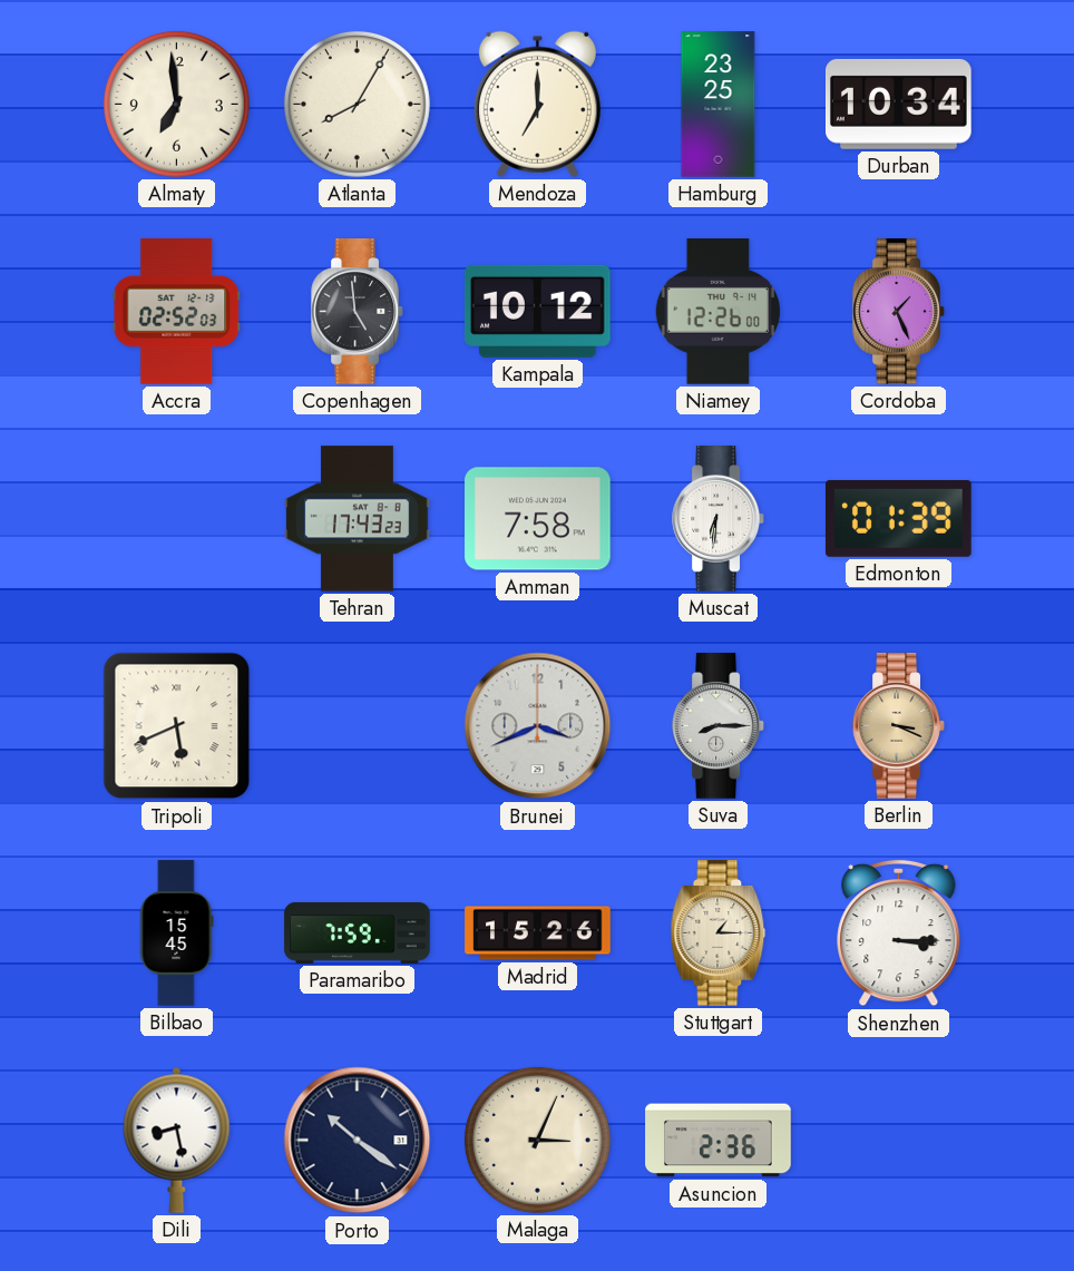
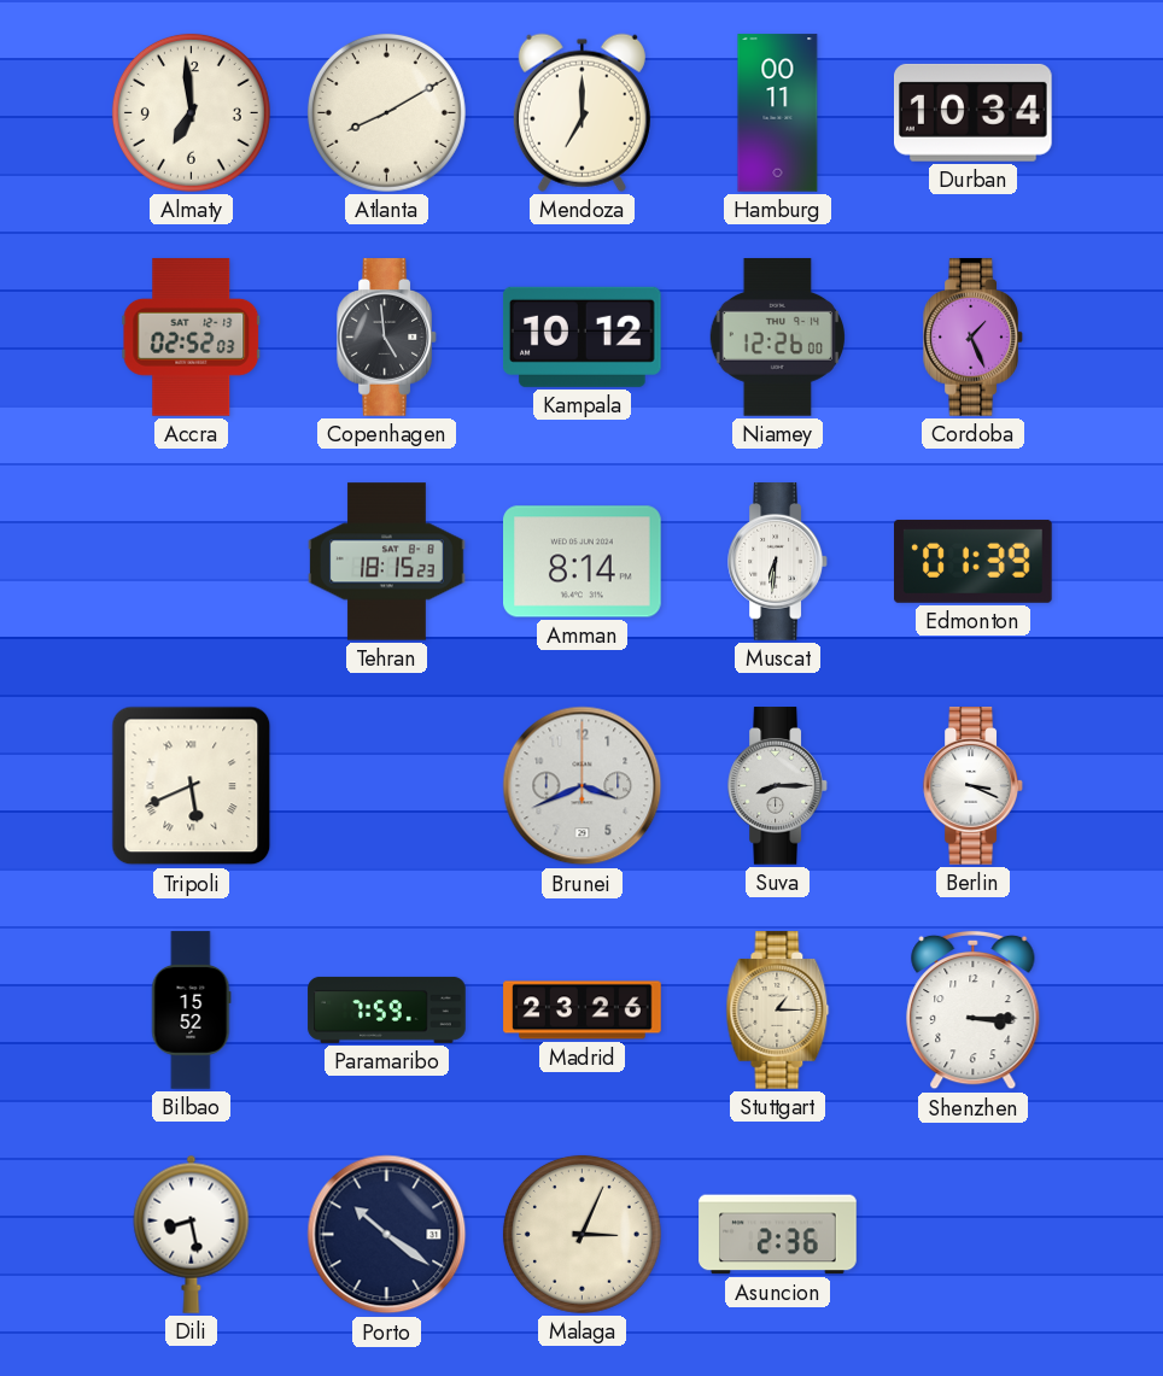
Atlanta: 8:05 -> 8:10
Hamburg: 23:25 -> 00:11
Tehran: 17:43 -> 18:15
Amman: 7:58 -> 8:14
Berlin dial: champagne -> white
Bilbao: 15:45 -> 15:52
Madrid: 15:26 -> 23:26
